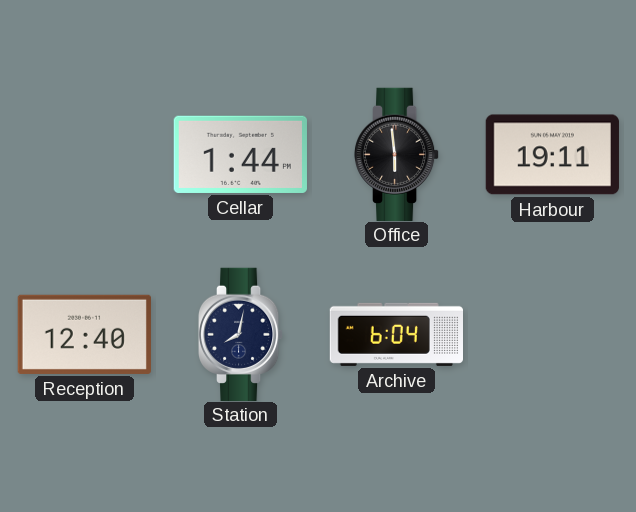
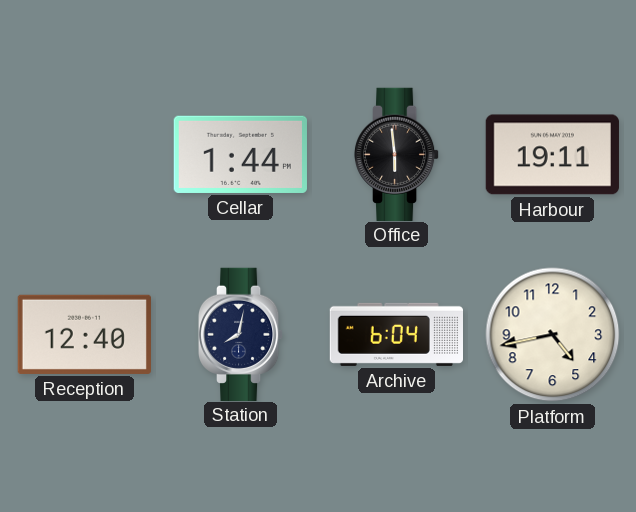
Platform: none -> 4:43
